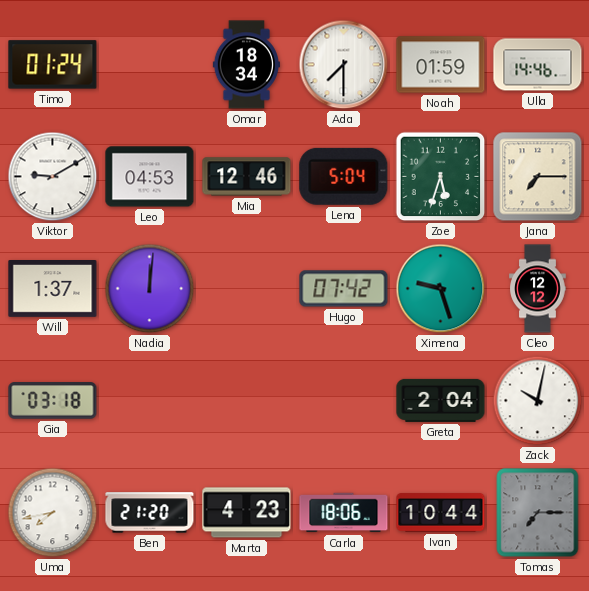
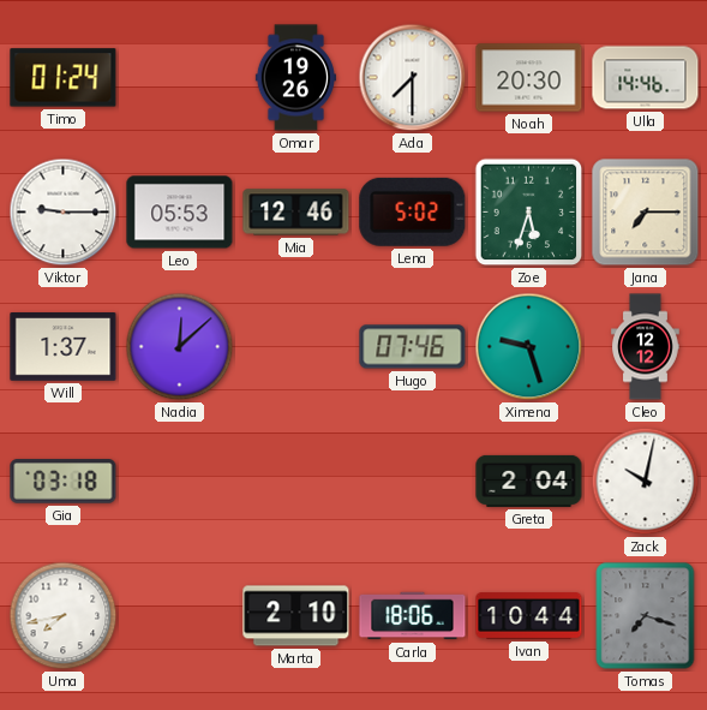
Omar: 18:34 -> 19:26
Noah: 01:59 -> 20:30
Viktor: 9:10 -> 9:15
Leo: 04:53 -> 05:53
Lena: 5:04 -> 5:02
Nadia: 12:01 -> 12:08
Hugo: 07:42 -> 07:46
Ben: 21:20 -> none
Marta: 4:23 -> 2:10
Tomas: 7:15 -> 7:18
